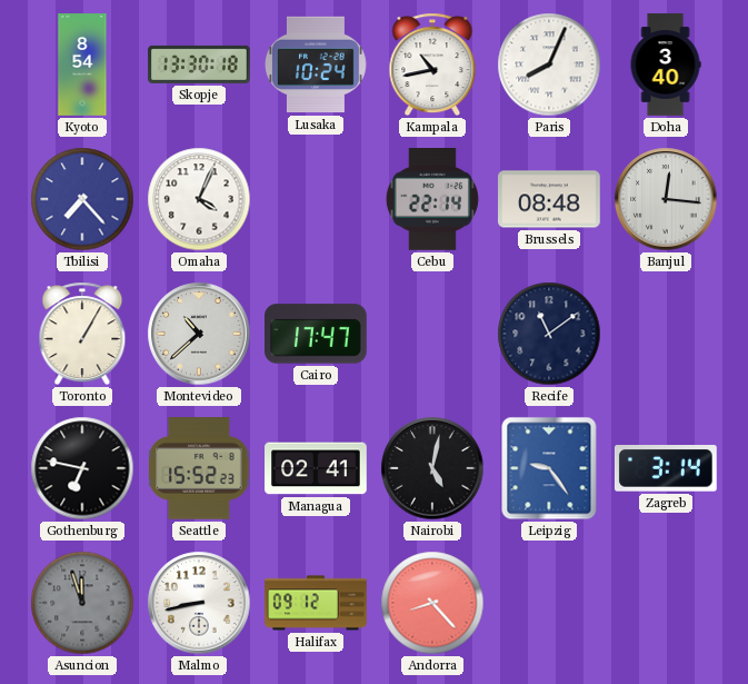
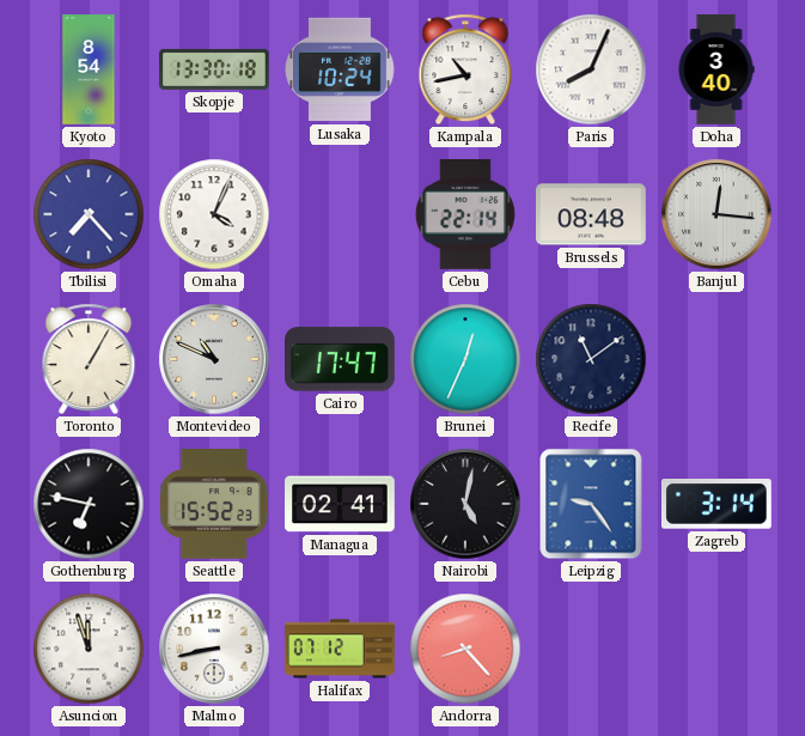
Montevideo: 10:38 -> 10:49
Brunei: none -> 12:34
Asuncion dial: grey -> white
Halifax: 09:12 -> 07:12
